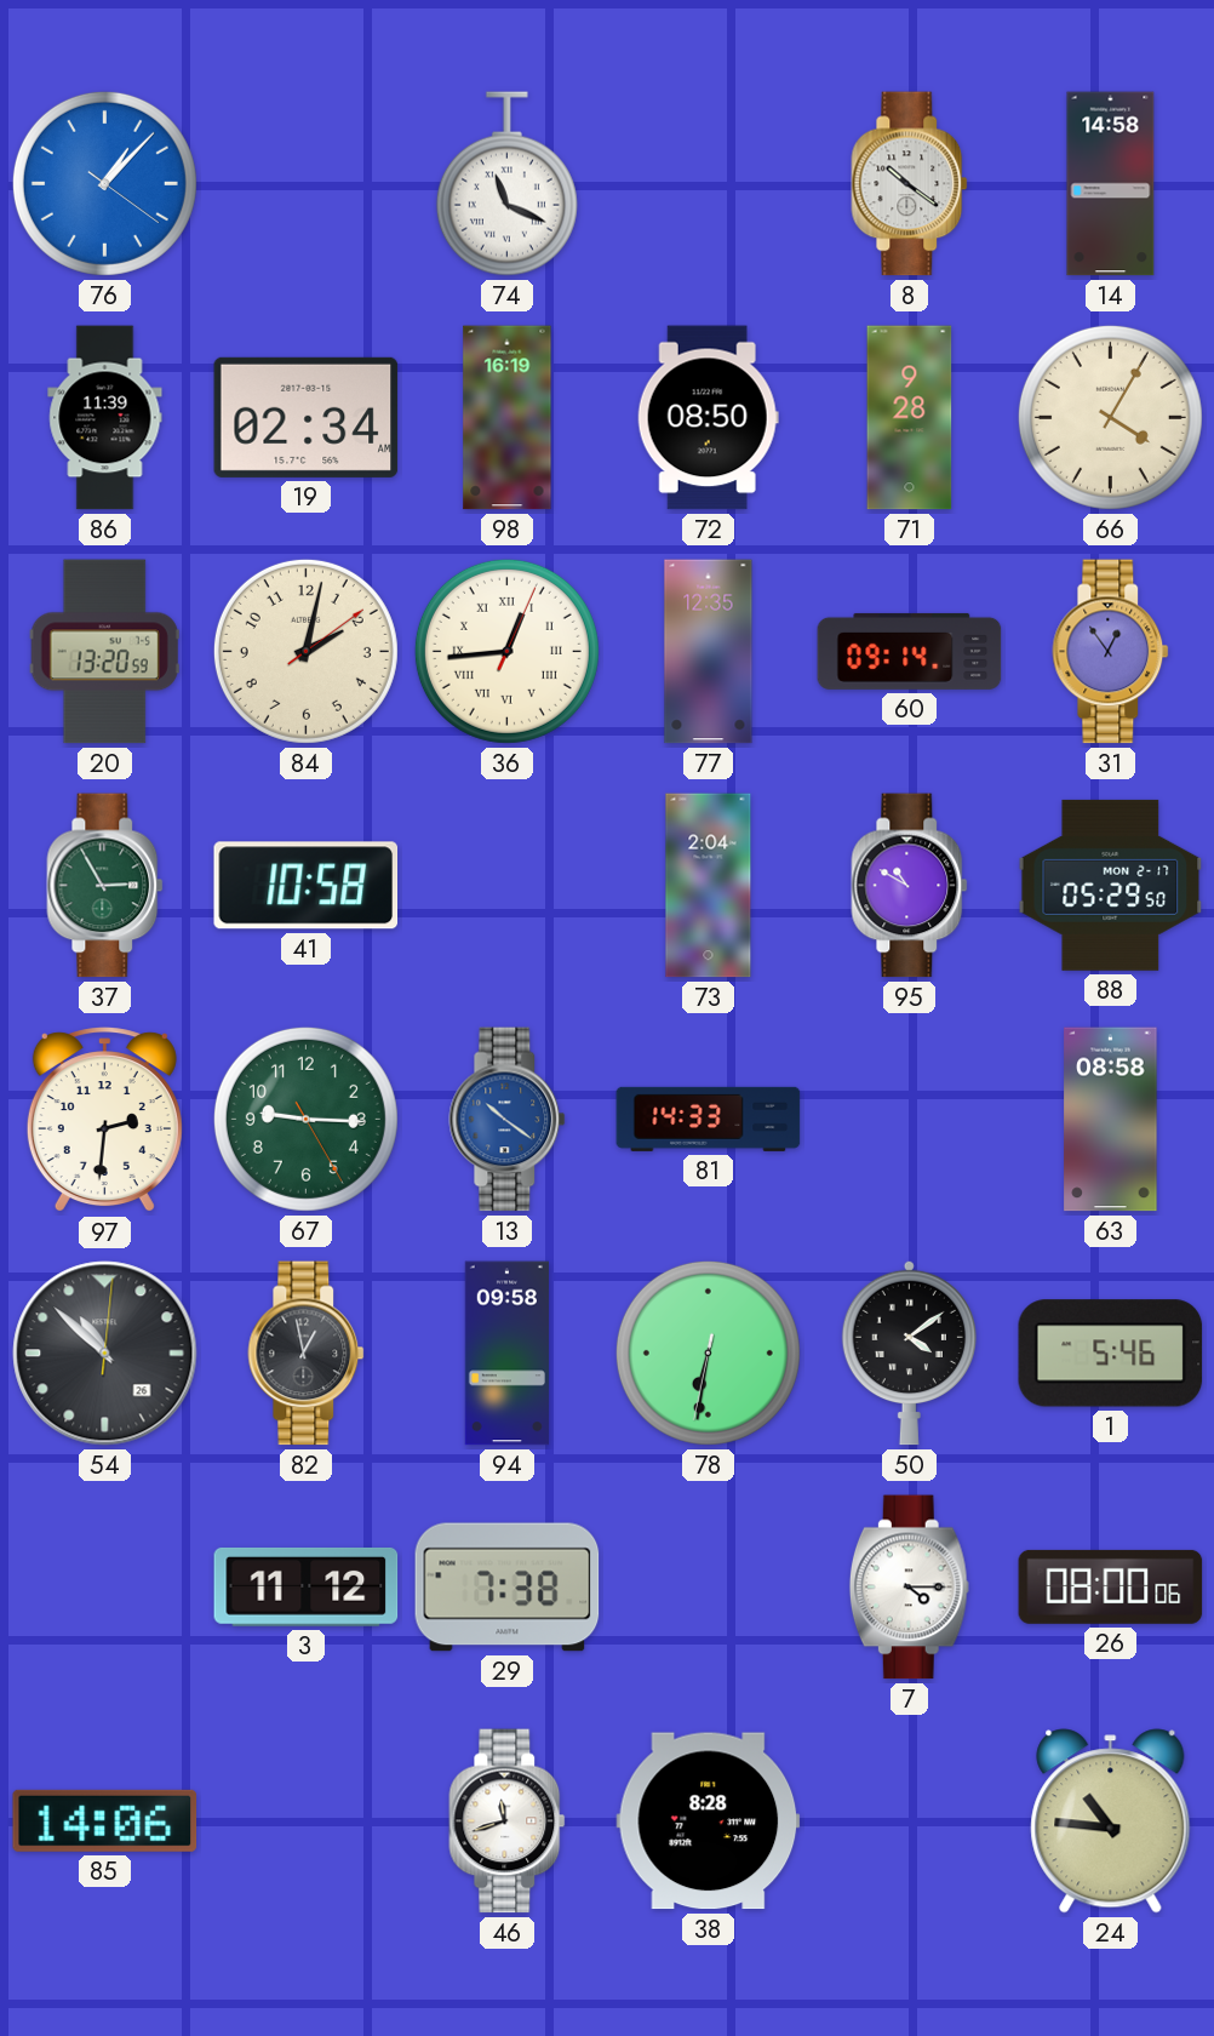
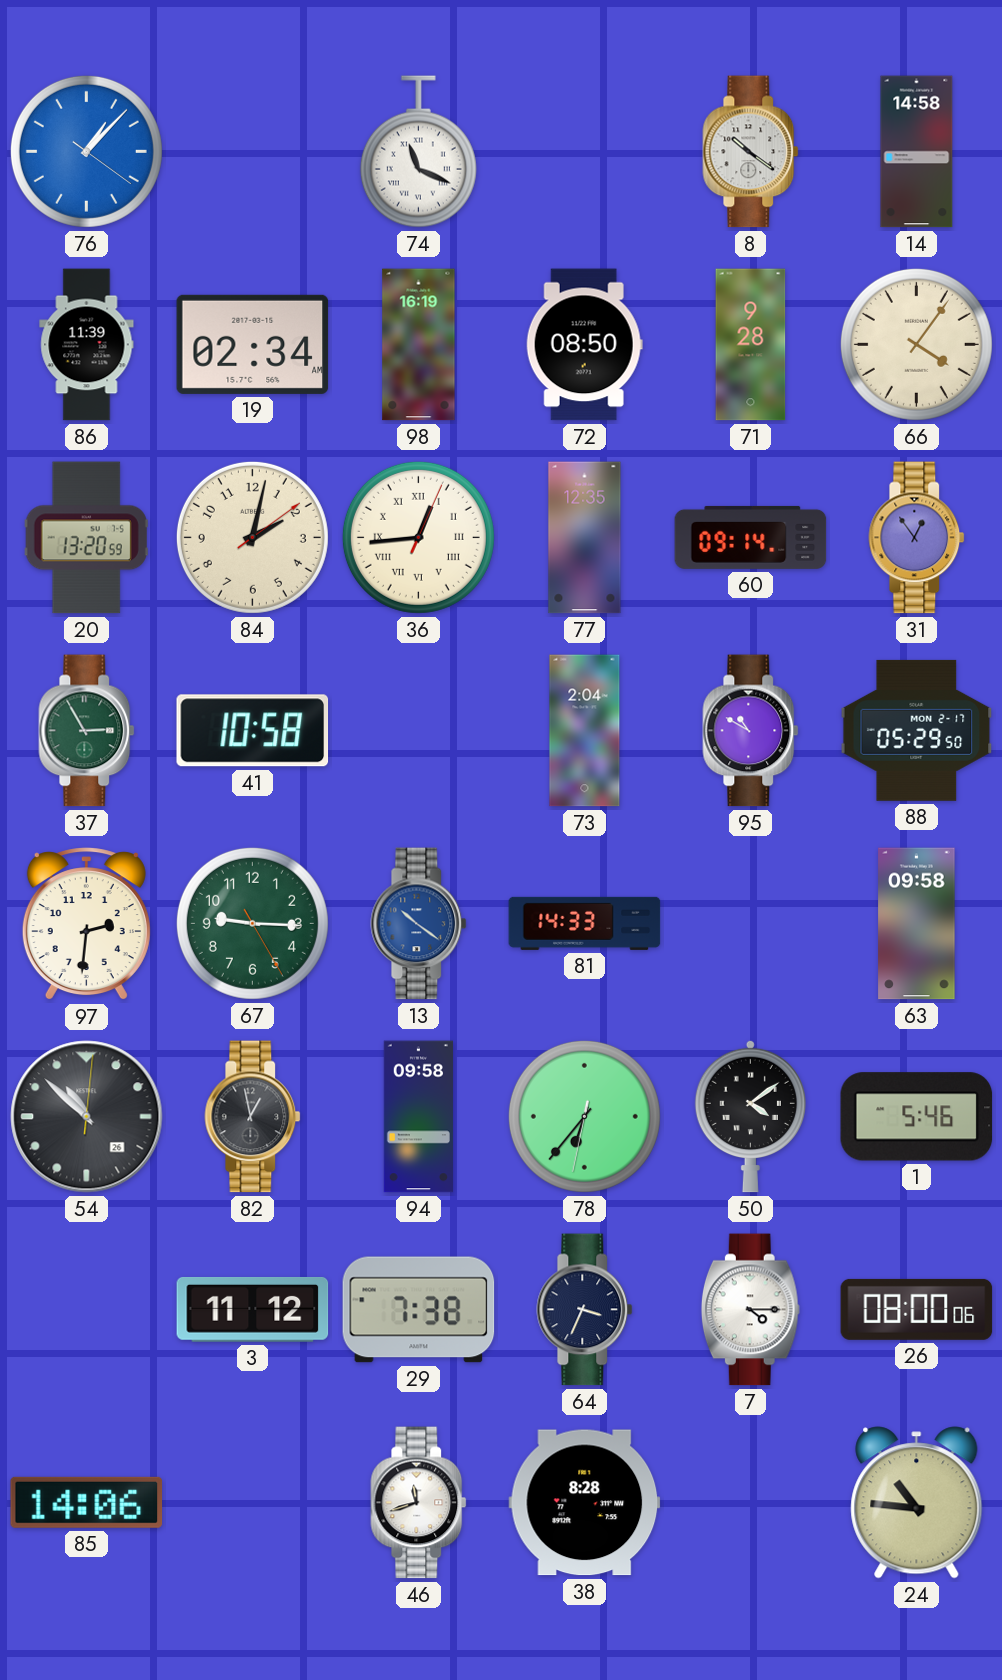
66: 4:05 -> 4:06
63: 08:58 -> 09:58
78: 6:31 -> 6:36
64: none -> 3:34
